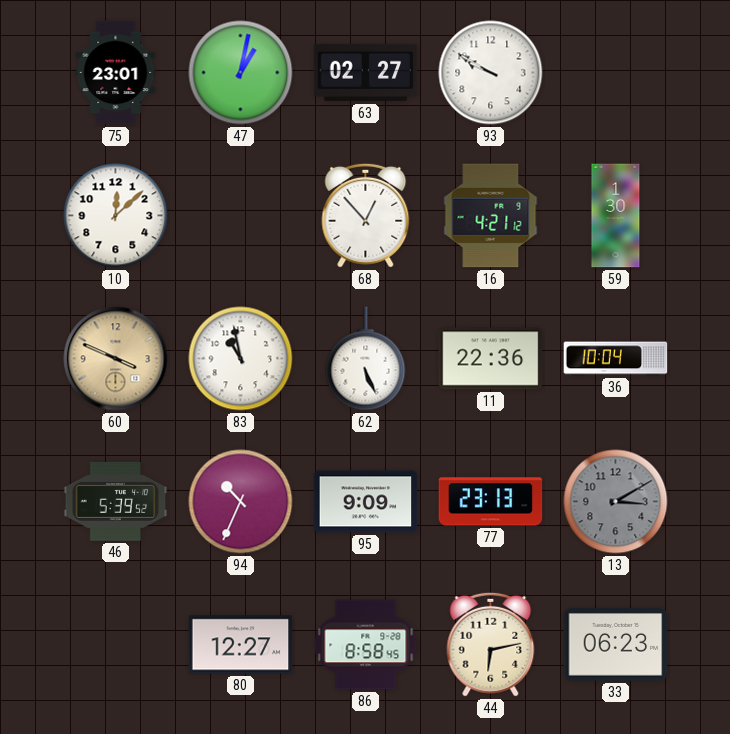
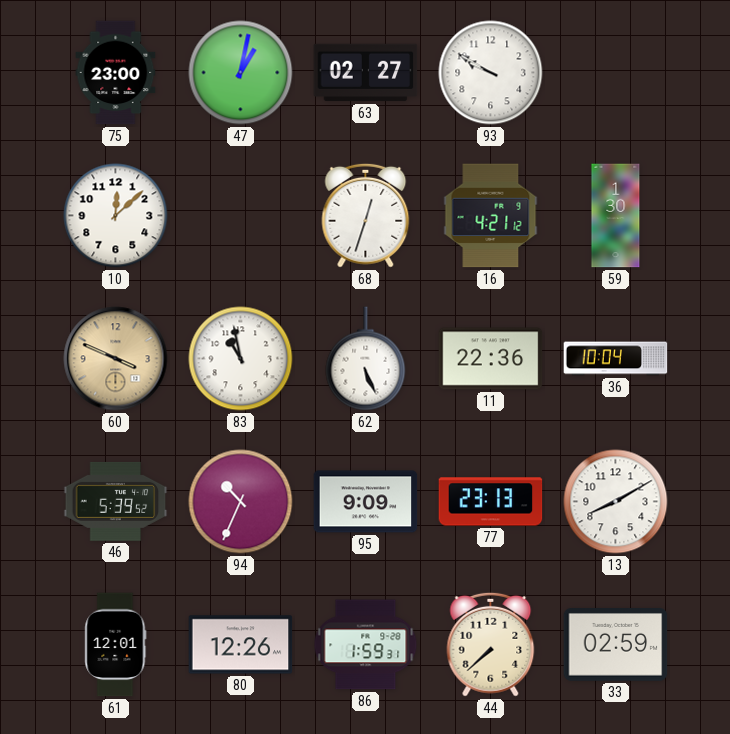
75: 23:01 -> 23:00
68: 12:53 -> 12:33
13: 3:10 -> 8:10
13 dial: grey -> white
61: none -> 12:01
80: 12:27 -> 12:26
86: 8:58 -> 1:59
44: 6:13 -> 7:38
33: 06:23 -> 02:59
